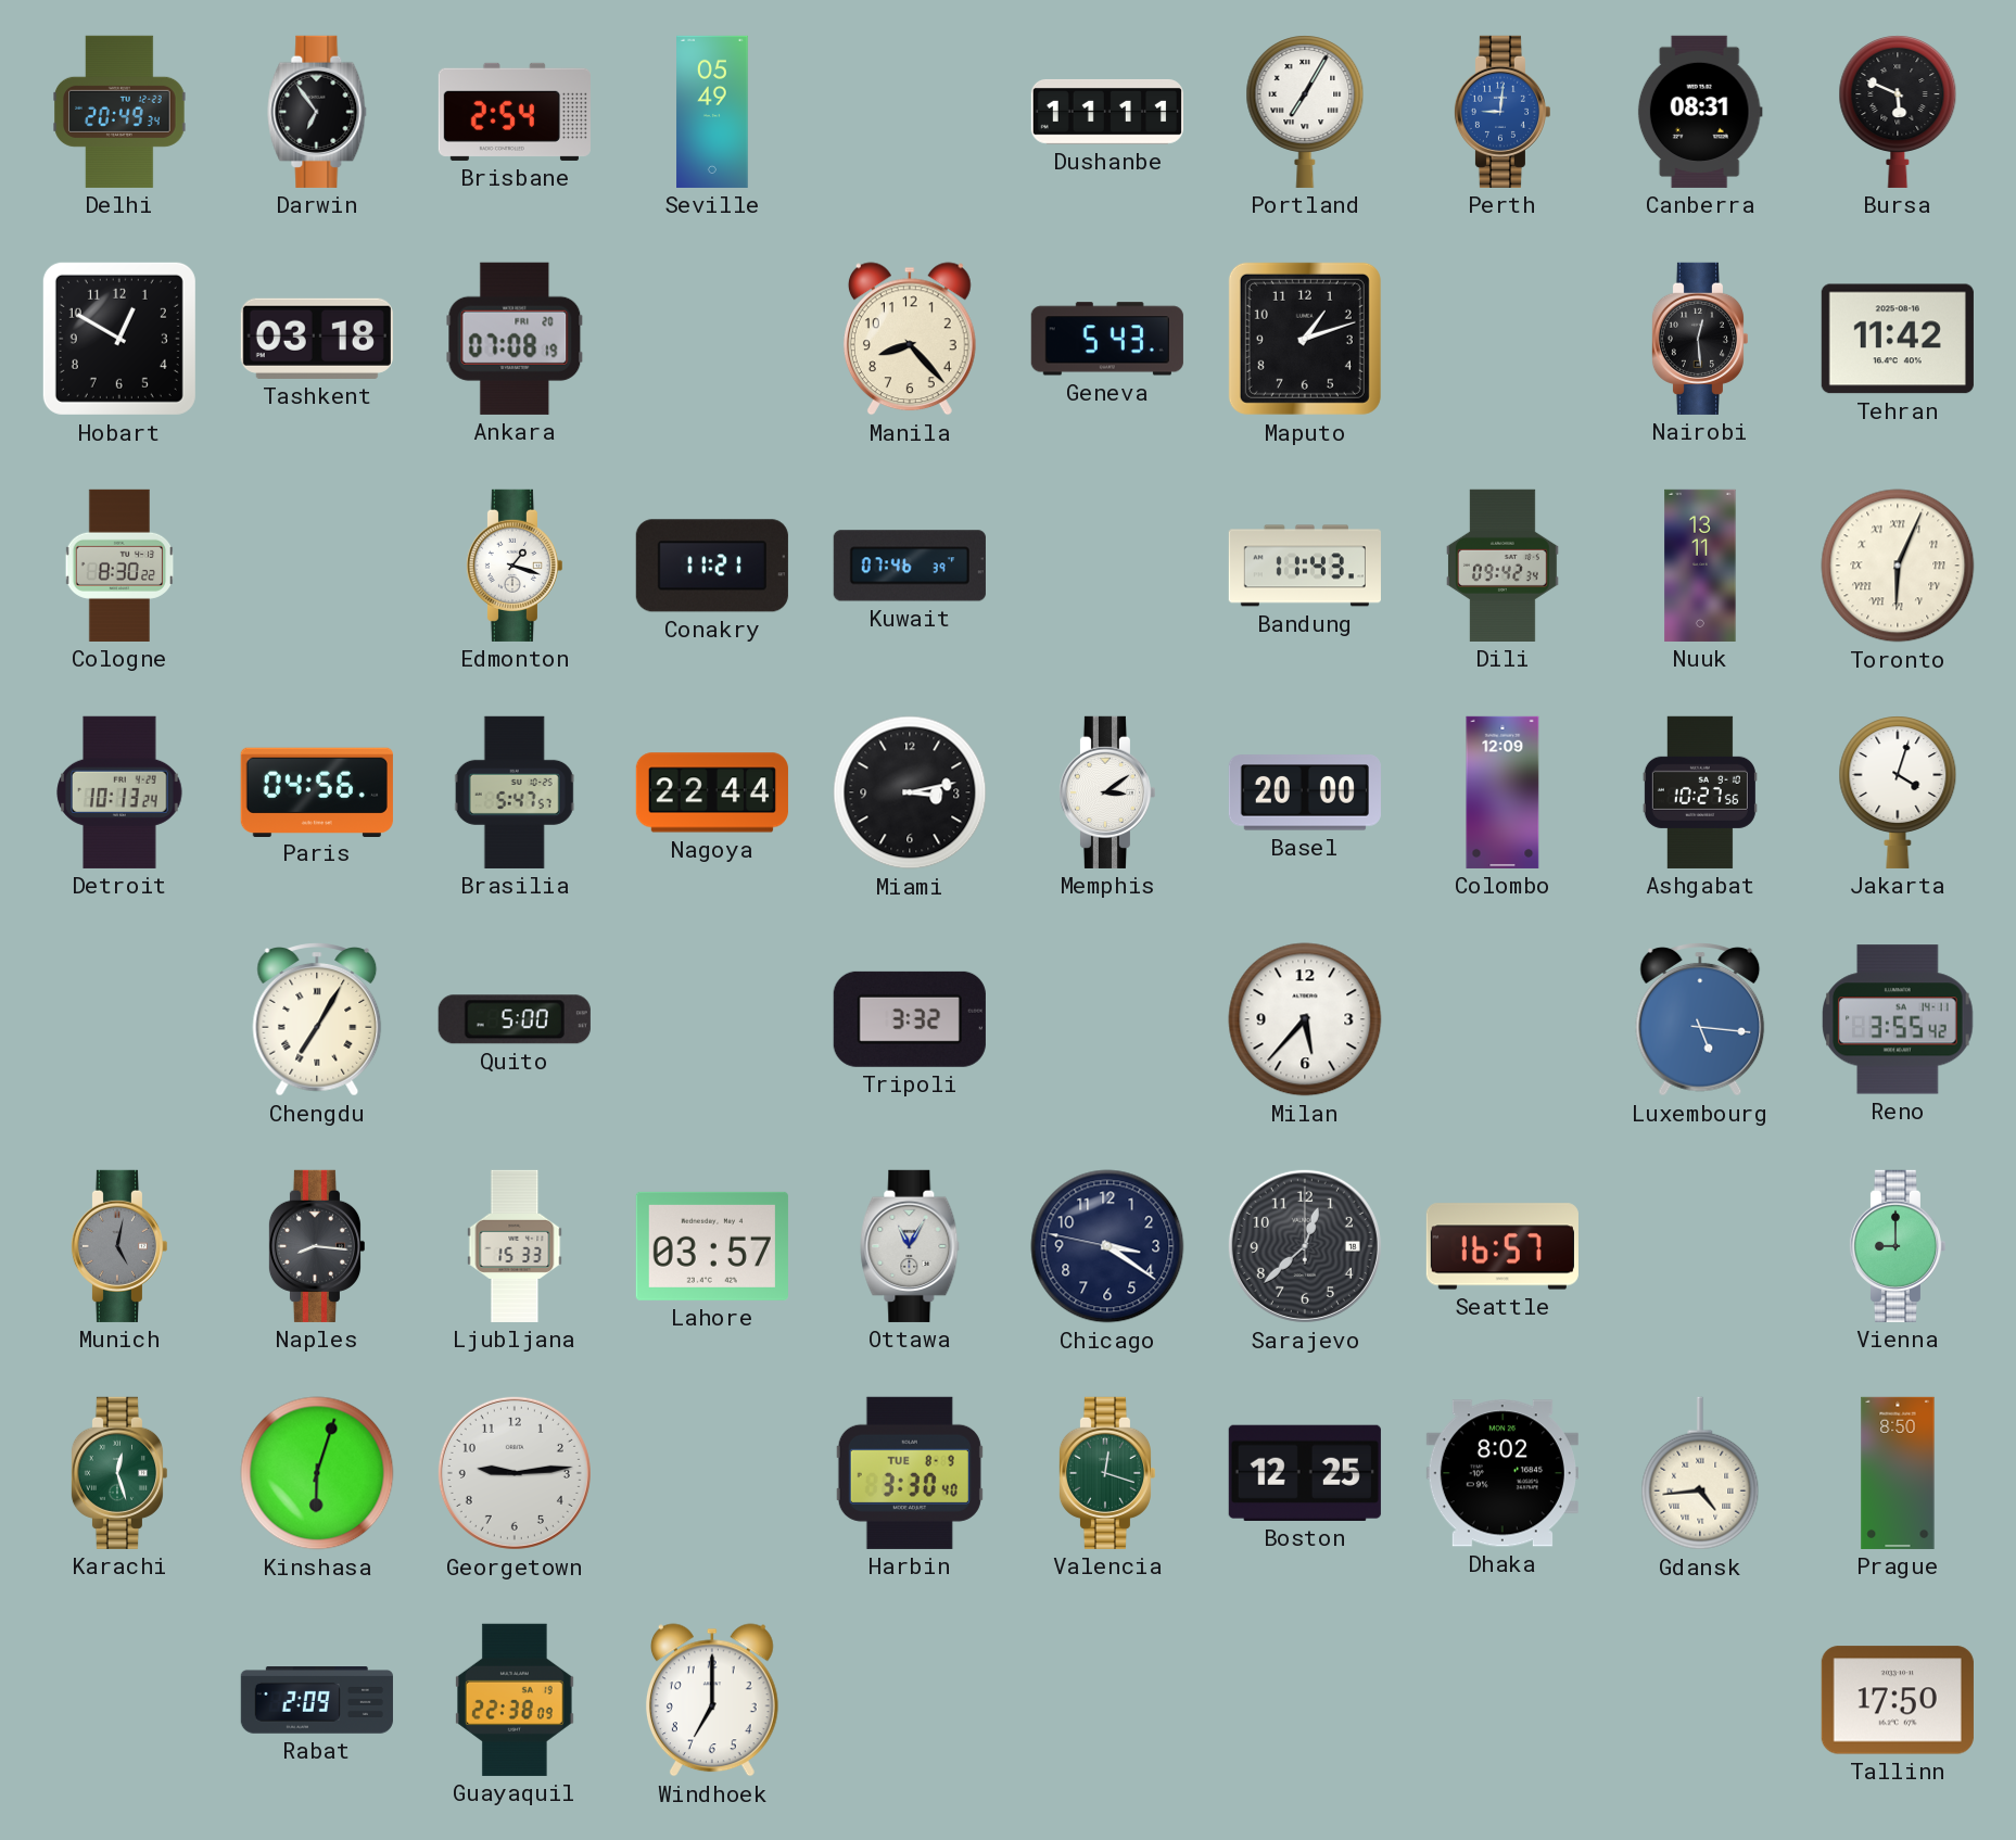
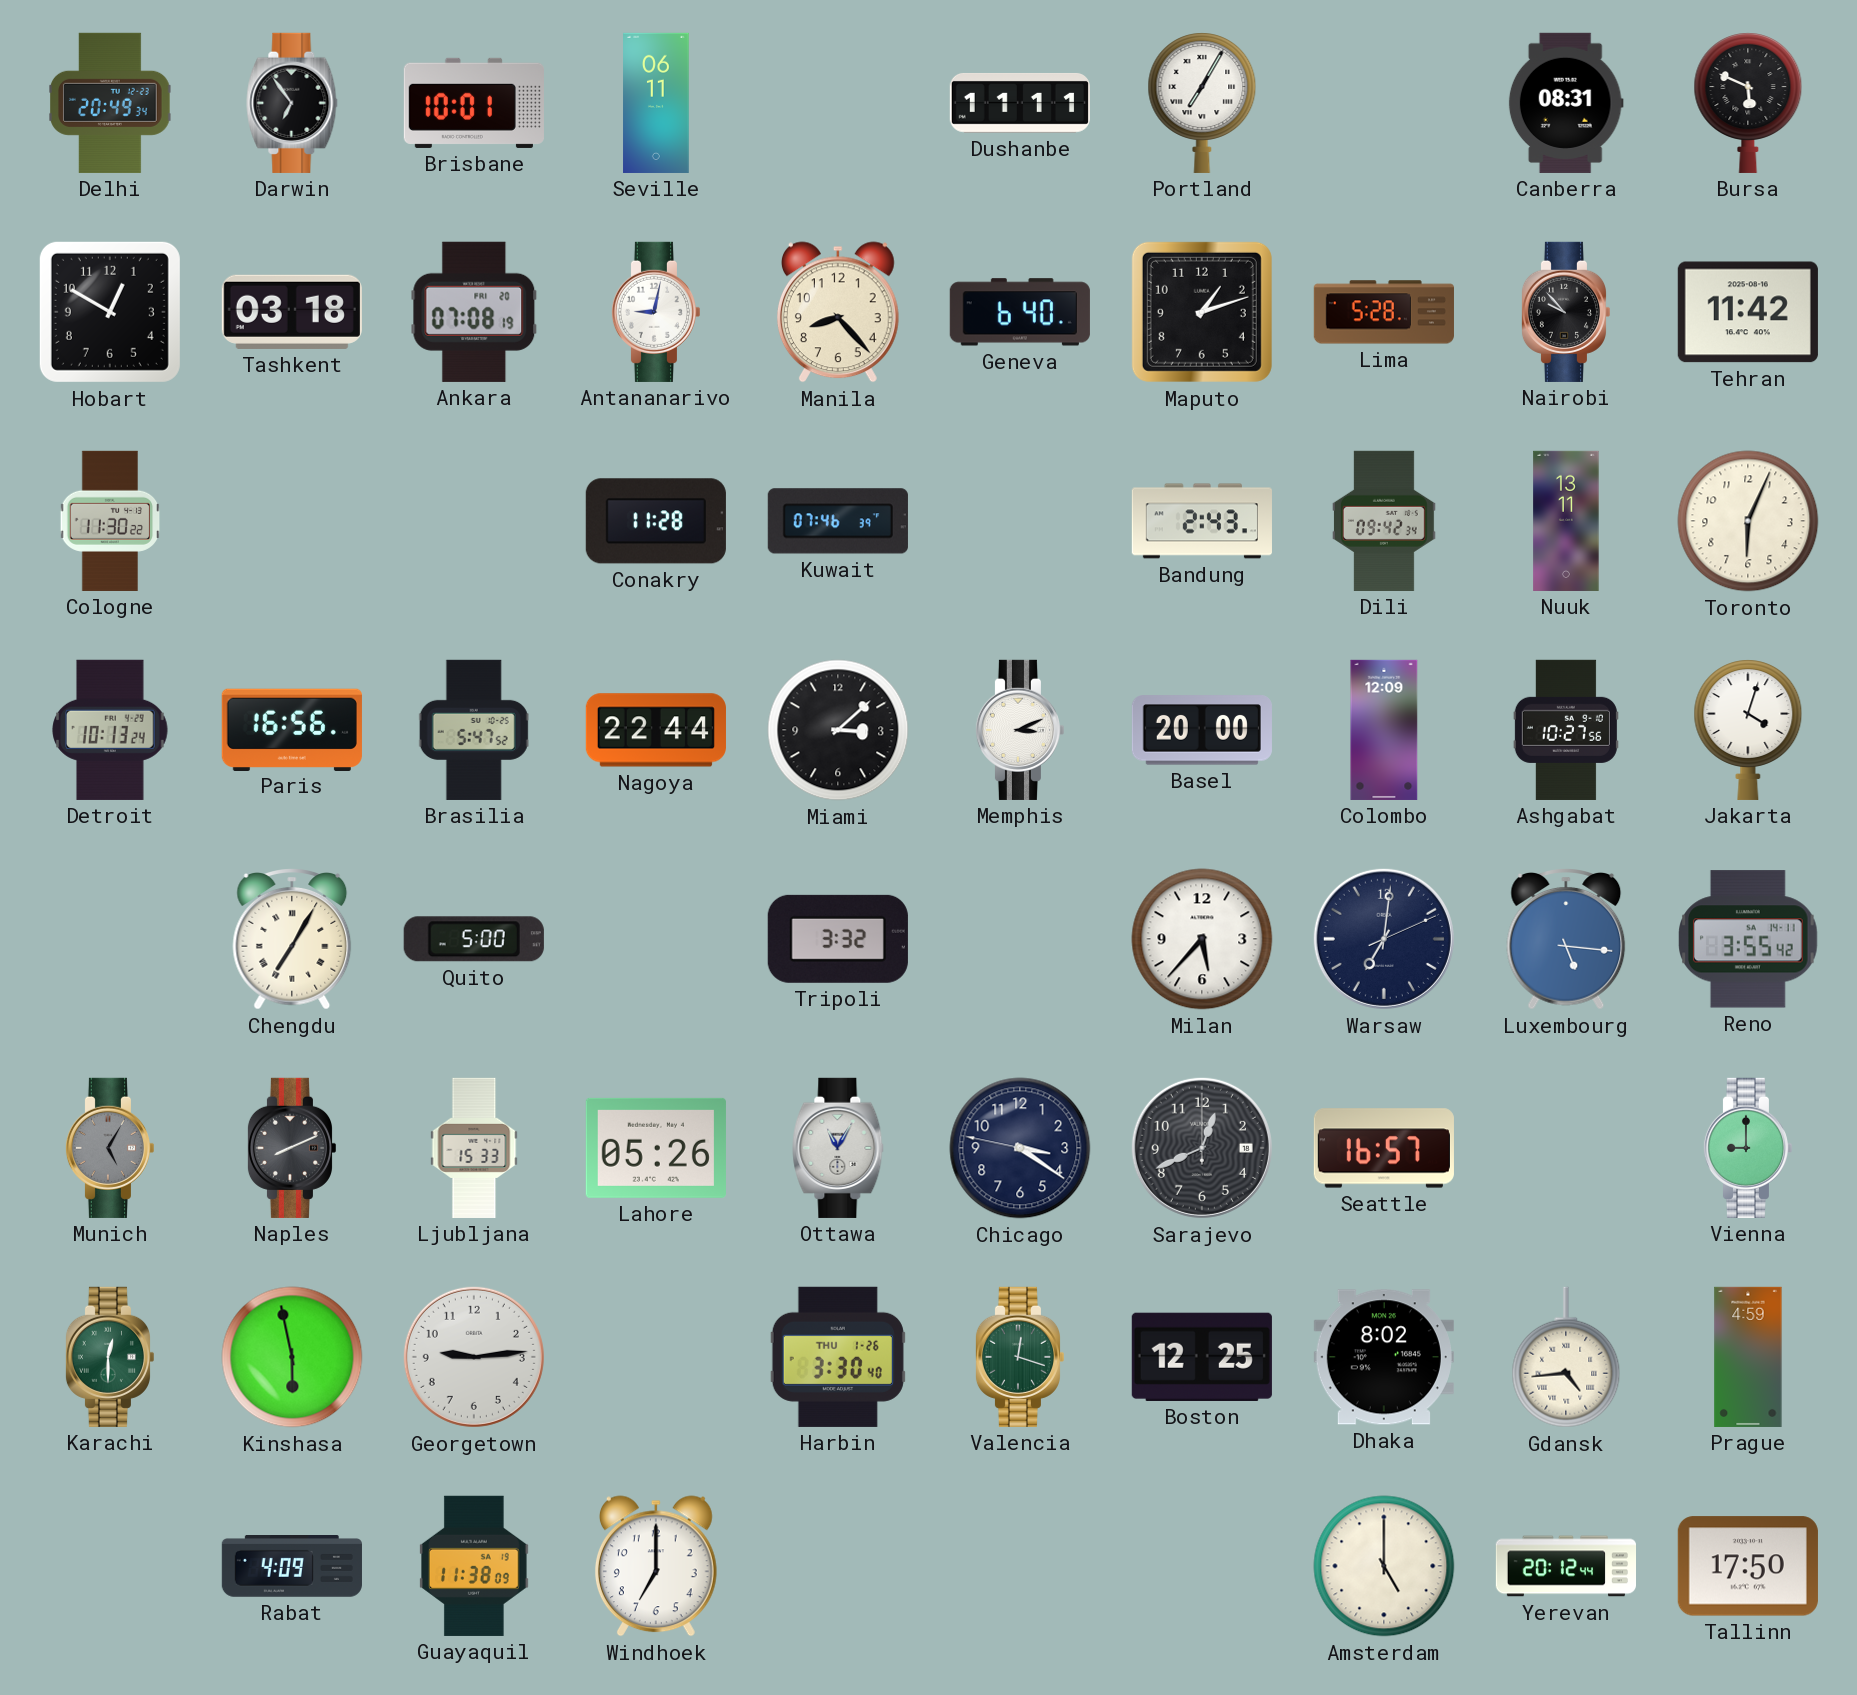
Brisbane: 2:54 -> 10:01
Seville: 05:49 -> 06:11
Perth: 9:01 -> none
Antananarivo: none -> 9:02
Geneva: 5:43 -> 6:40
Lima: none -> 5:28
Nairobi: 12:29 -> 9:53
Cologne: 8:30 -> 11:30
Edmonton: 1:18 -> none
Conakry: 11:21 -> 11:28
Bandung: 11:43 -> 2:43
Toronto numerals: Roman -> Arabic
Paris: 04:56 -> 16:56
Brasilia: 5:47:57 -> 5:47:52
Miami: 3:13 -> 3:08
Memphis: 3:09 -> 3:11
Warsaw: none -> 7:01
Munich: 5:02 -> 5:05
Naples: 8:16 -> 8:11
Lahore: 03:57 -> 05:26
Sarajevo: 12:38 -> 12:41
Karachi: 12:27 -> 12:30
Kinshasa: 6:03 -> 5:58
Harbin date: TUE 8-9 -> THU 1-26
Prague: 8:50 -> 4:59
Rabat: 2:09 -> 4:09
Guayaquil: 22:38 -> 11:38
Amsterdam: none -> 5:00
Yerevan: none -> 20:12
